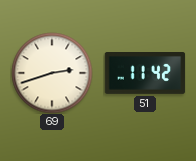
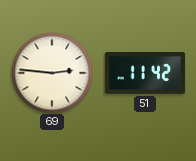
69: 2:42 -> 2:46
